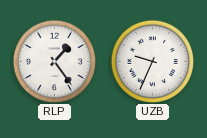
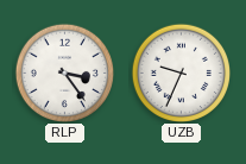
RLP: 1:24 -> 3:24
